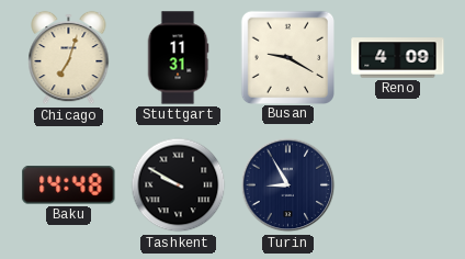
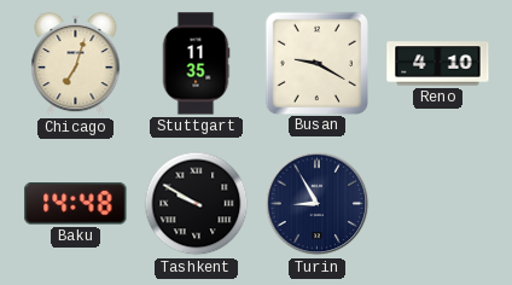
Stuttgart: 11:31 -> 11:35
Reno: 4:09 -> 4:10
